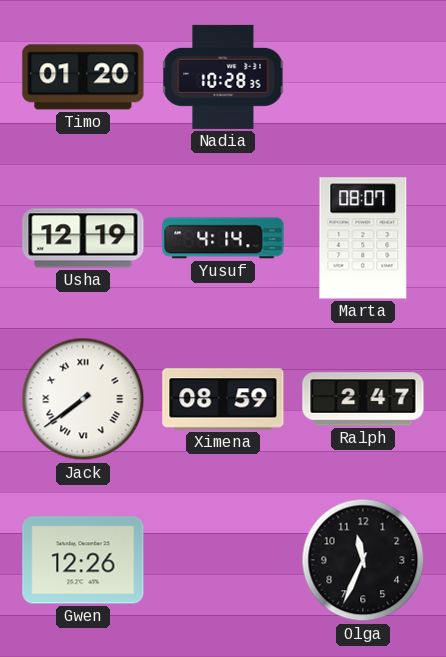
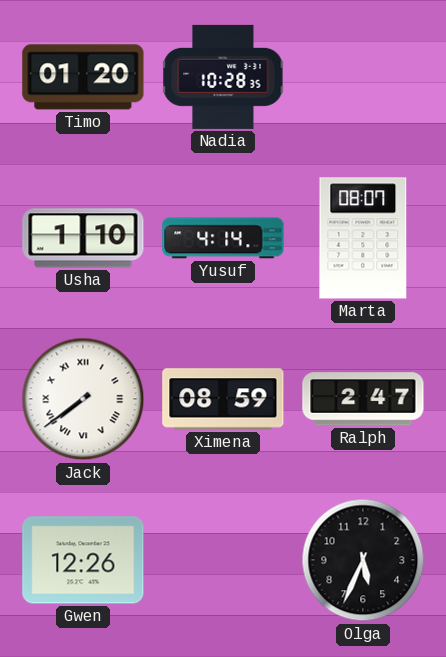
Usha: 12:19 -> 1:10
Olga: 11:34 -> 5:34
